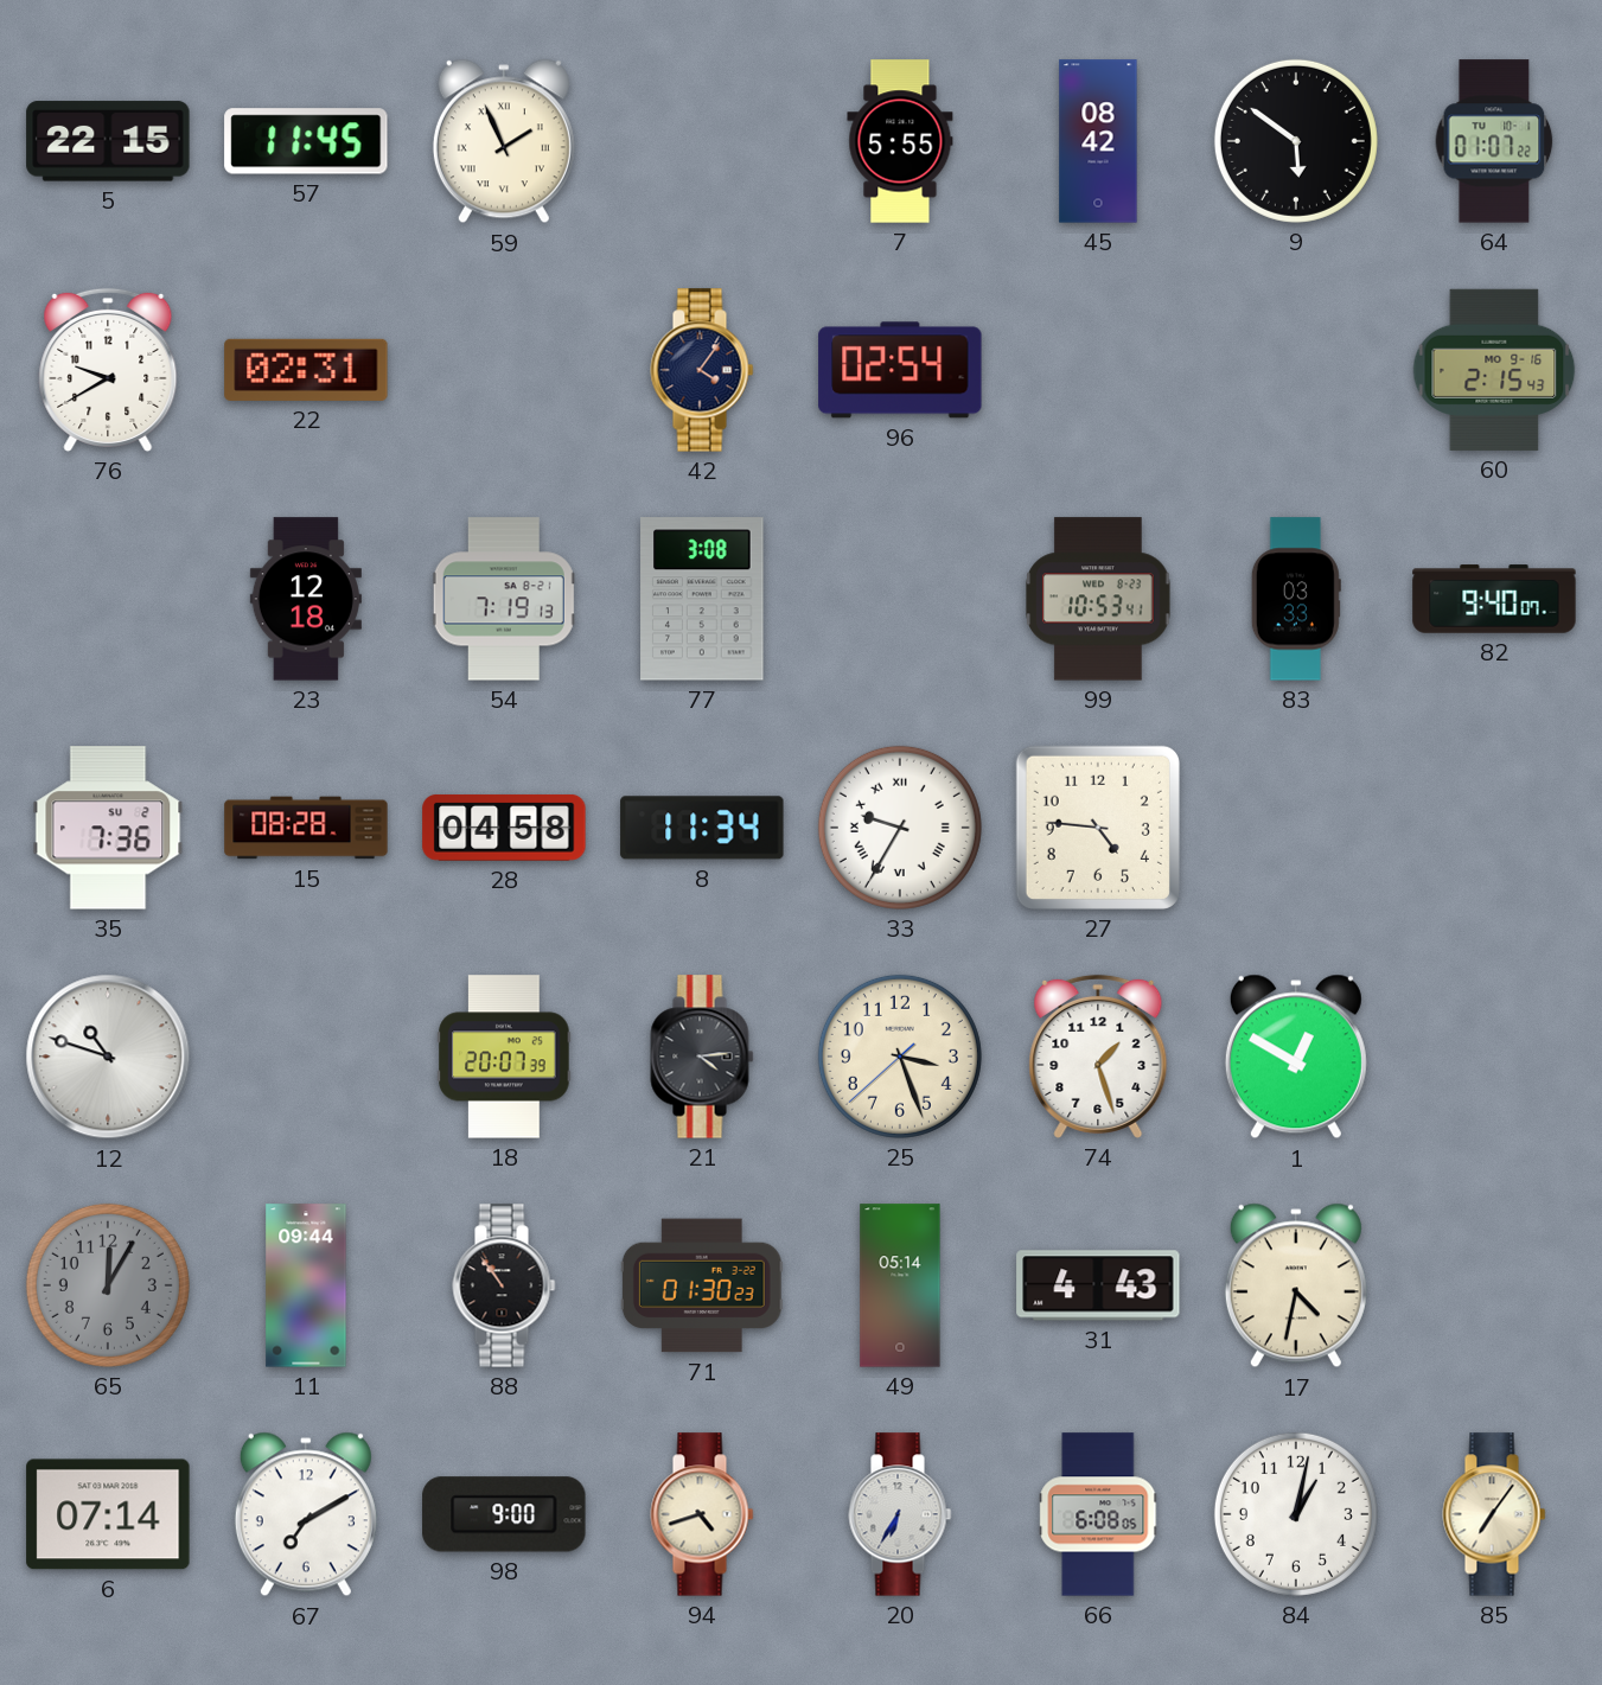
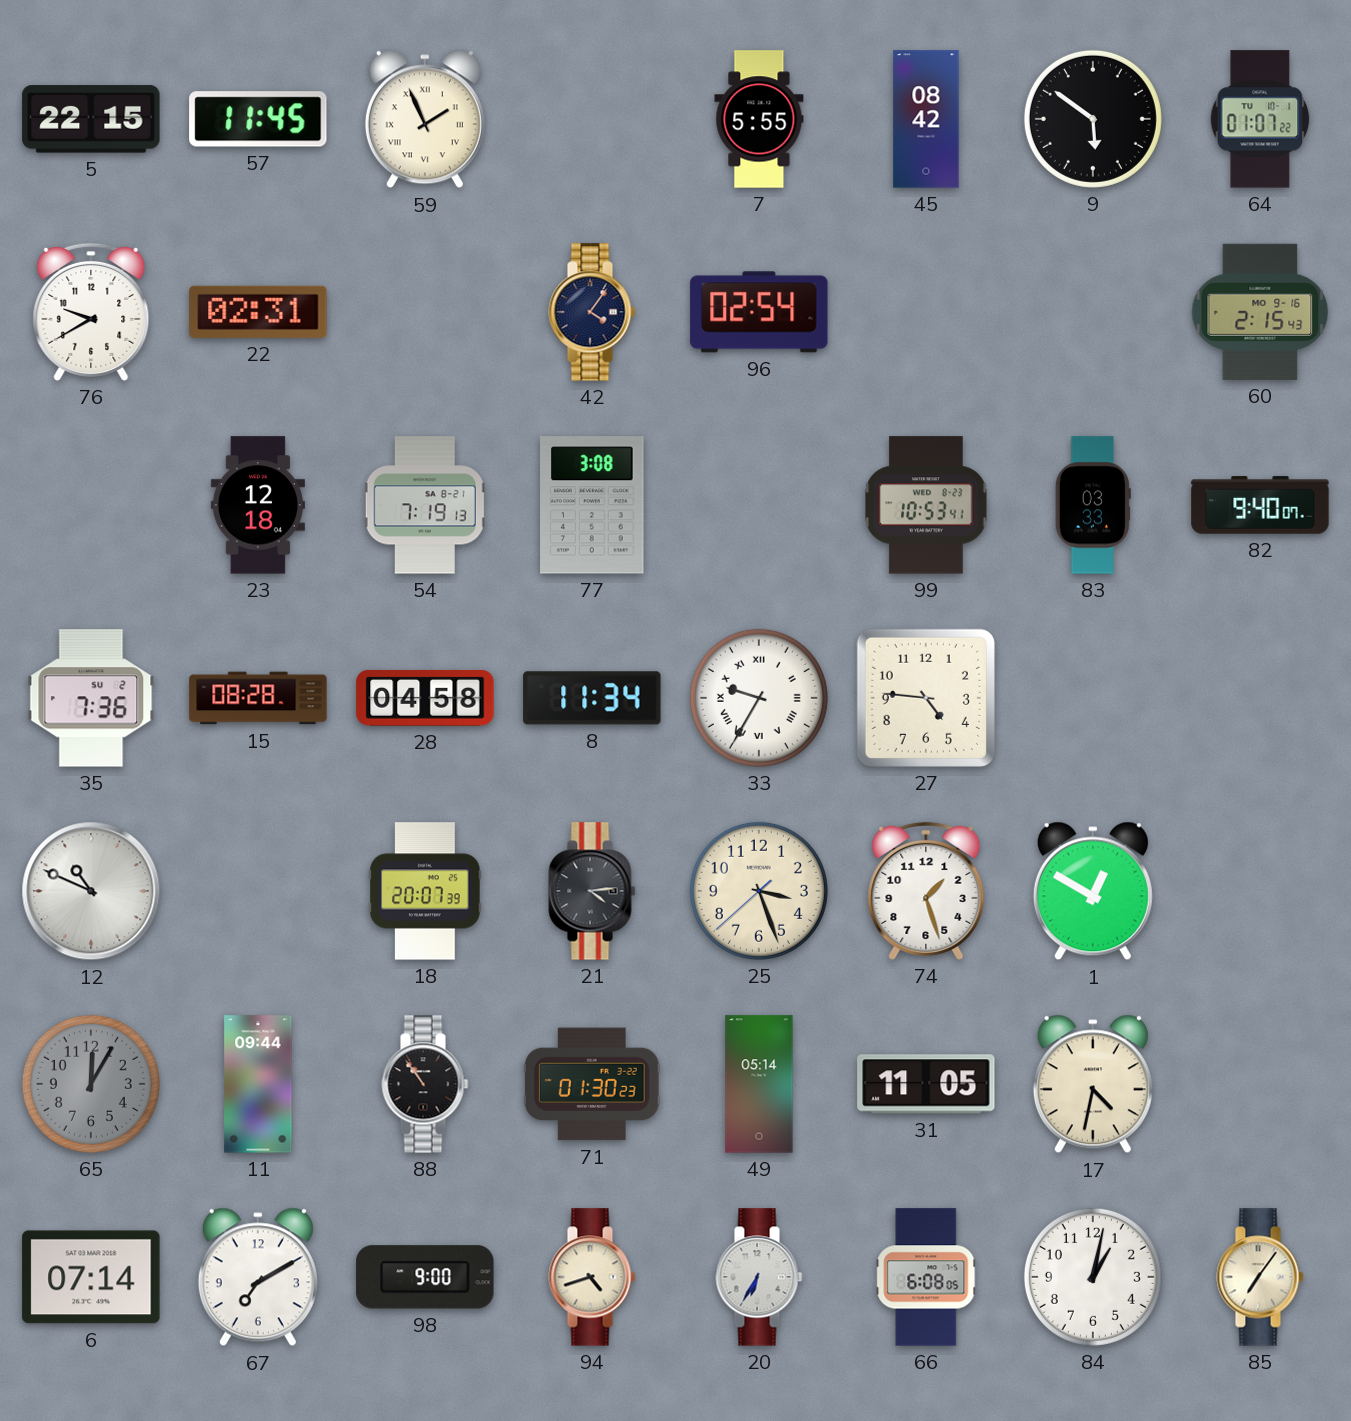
12: 10:48 -> 10:49
31: 4:43 -> 11:05
